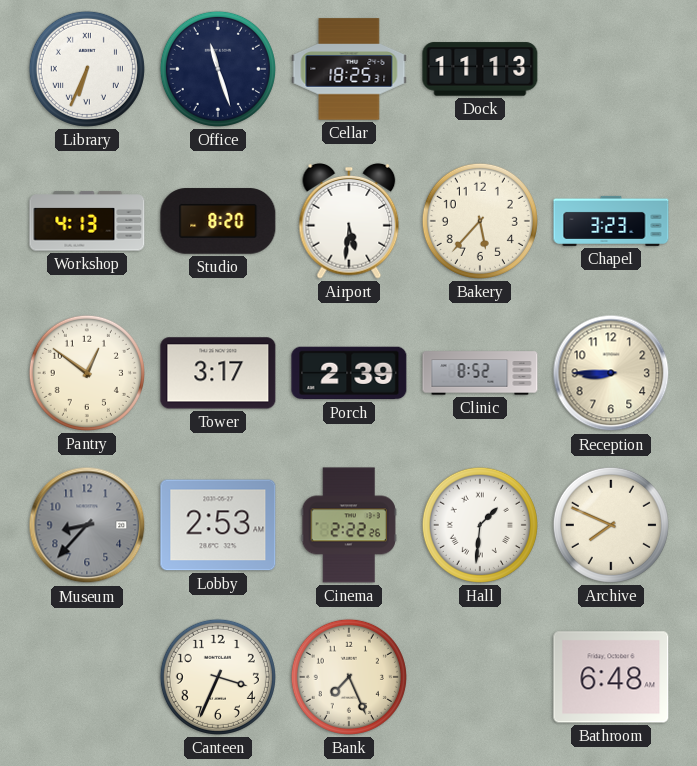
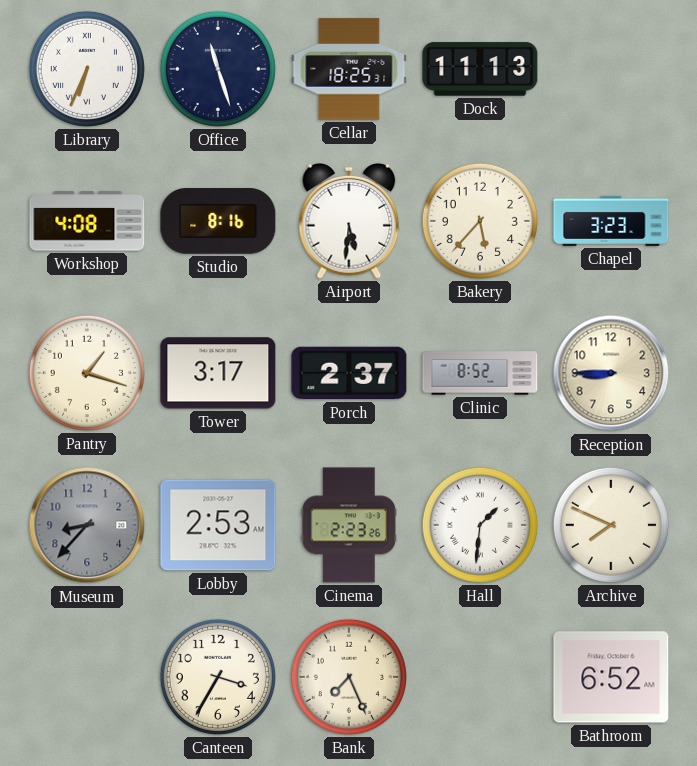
Workshop: 4:13 -> 4:08
Studio: 8:20 -> 8:16
Pantry: 12:51 -> 1:18
Porch: 2:39 -> 2:37
Cinema: 2:22 -> 2:23
Canteen: 3:34 -> 3:35
Bathroom: 6:48 -> 6:52
